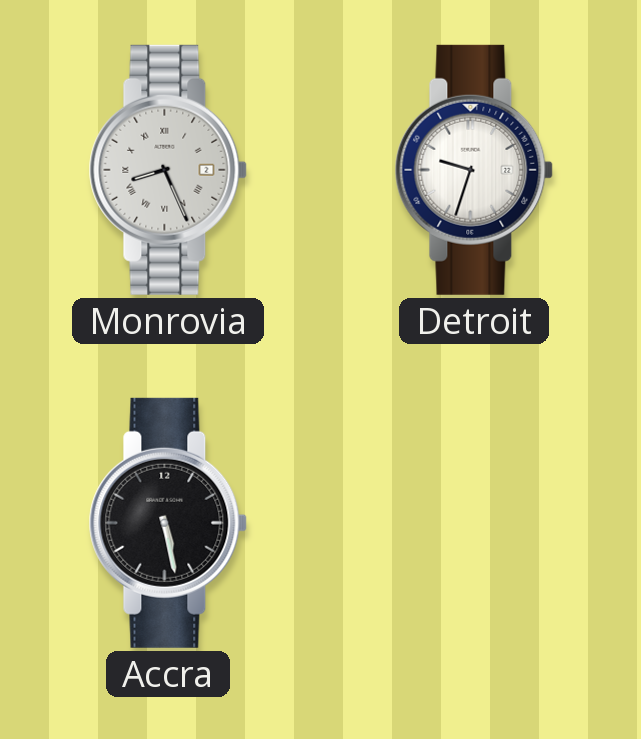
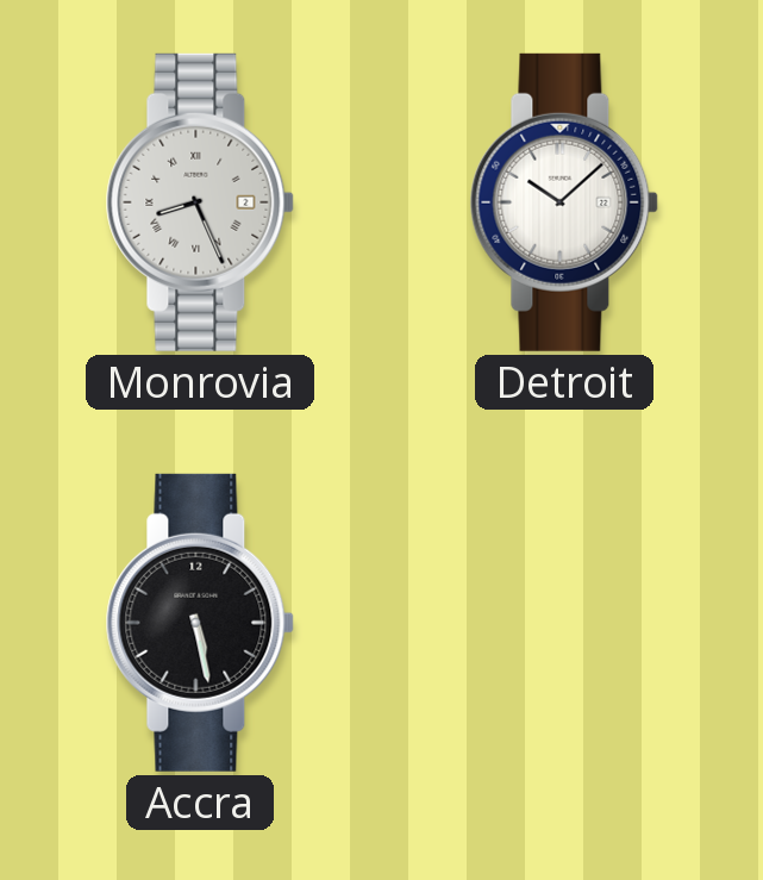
Detroit: 9:33 -> 10:08
